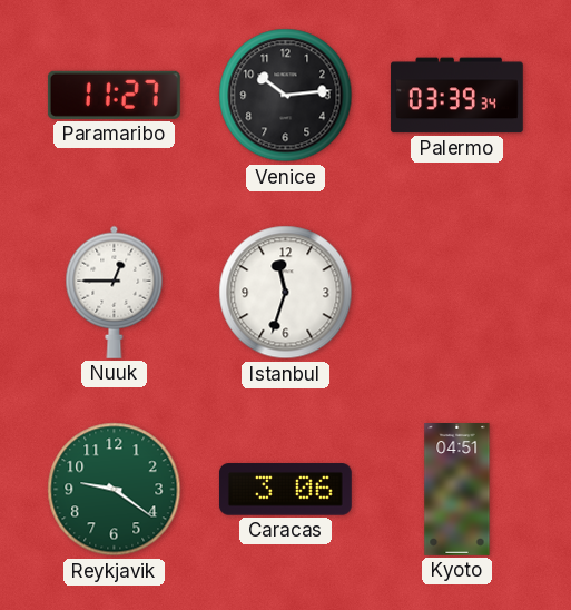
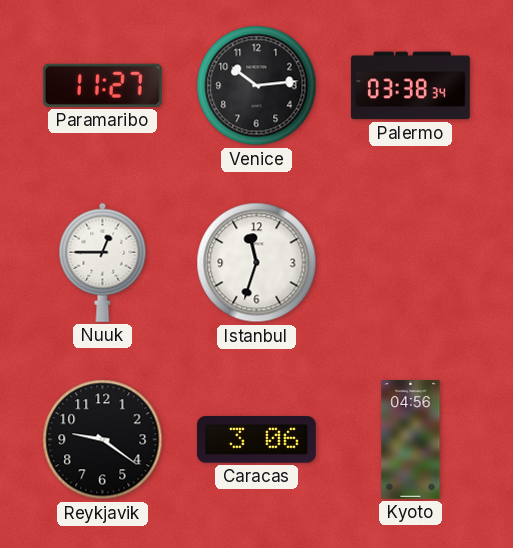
Palermo: 03:39 -> 03:38
Reykjavik dial: green -> black
Kyoto: 04:51 -> 04:56
